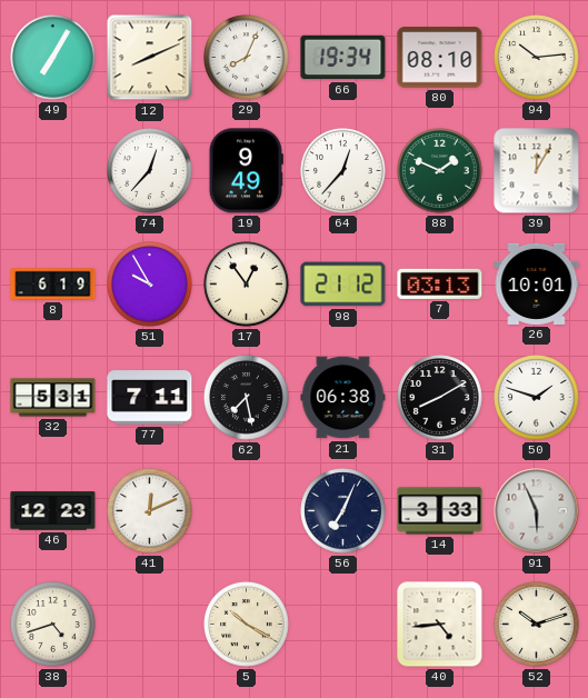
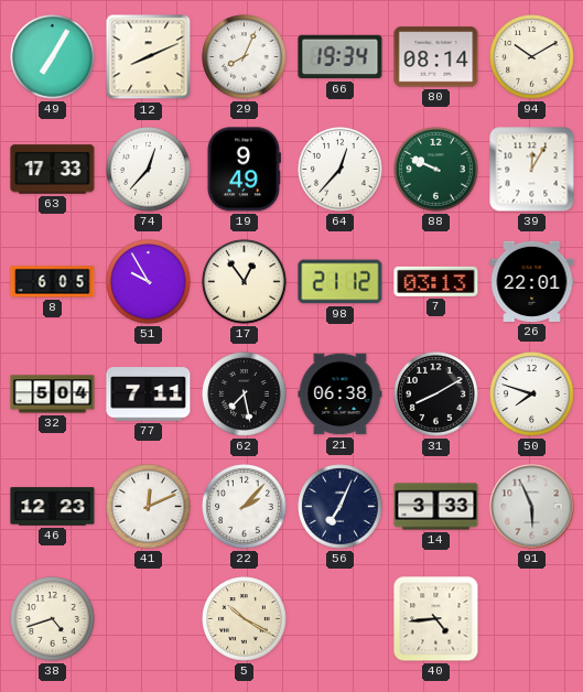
80: 08:10 -> 08:14
94: 10:14 -> 10:10
63: none -> 17:33
88: 1:49 -> 9:49
8: 6:19 -> 6:05
26: 10:01 -> 22:01
32: 5:31 -> 5:04
50: 1:48 -> 7:48
22: none -> 2:07
52: 10:12 -> none
